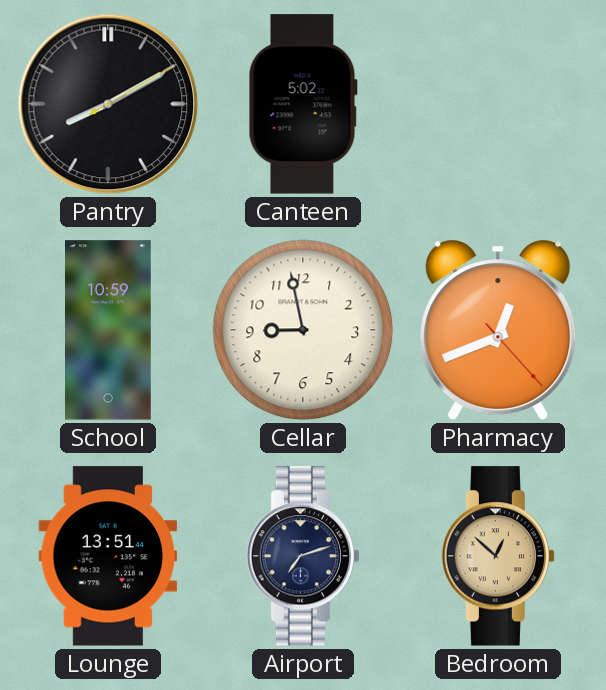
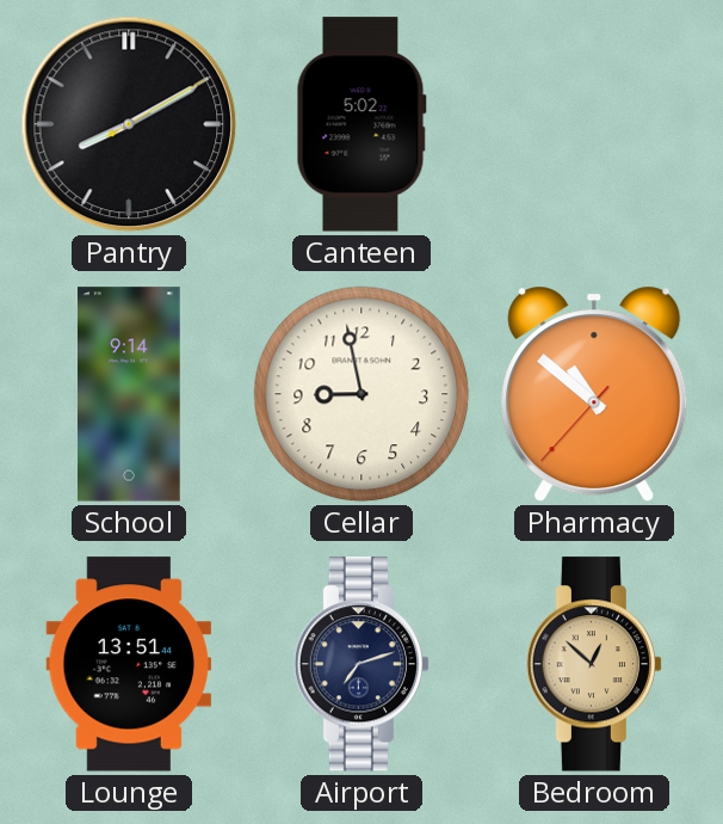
School: 10:59 -> 9:14
Pharmacy: 12:41 -> 10:51
